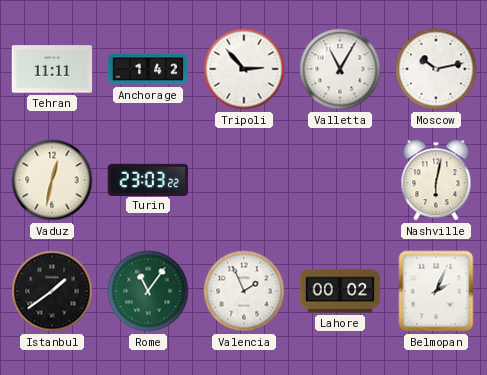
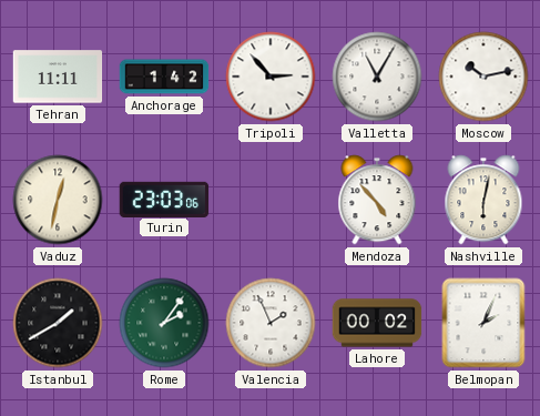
Turin: 23:03:22 -> 23:03:06
Mendoza: none -> 4:53
Istanbul: 1:39 -> 1:40
Rome: 11:06 -> 2:06
